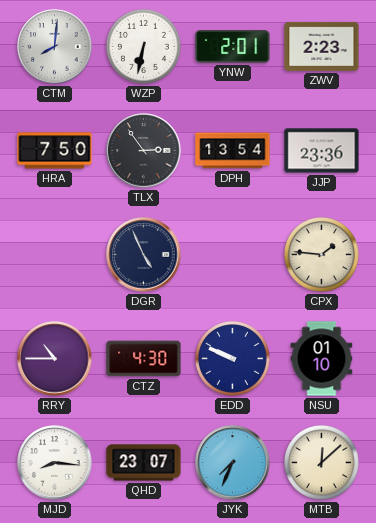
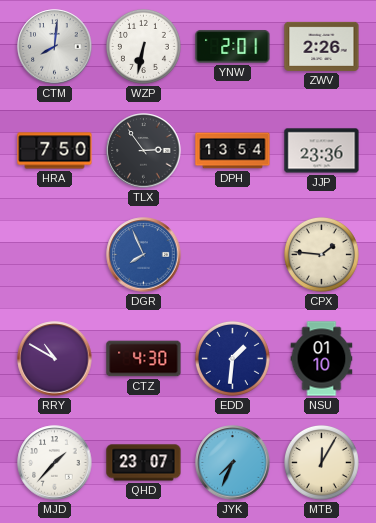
ZWV: 2:23 -> 2:26
DGR: 4:56 -> 7:56
DGR dial: navy -> blue
RRY: 10:45 -> 10:50
EDD: 9:49 -> 1:31
MJD: 8:16 -> 1:37
MTB: 12:08 -> 12:05
